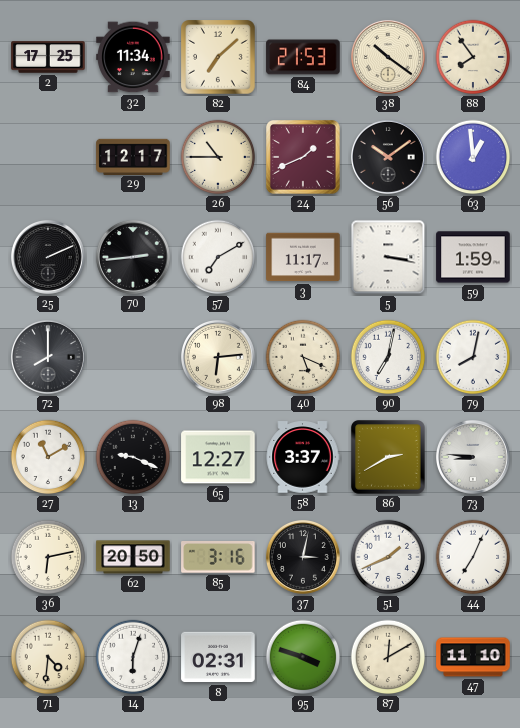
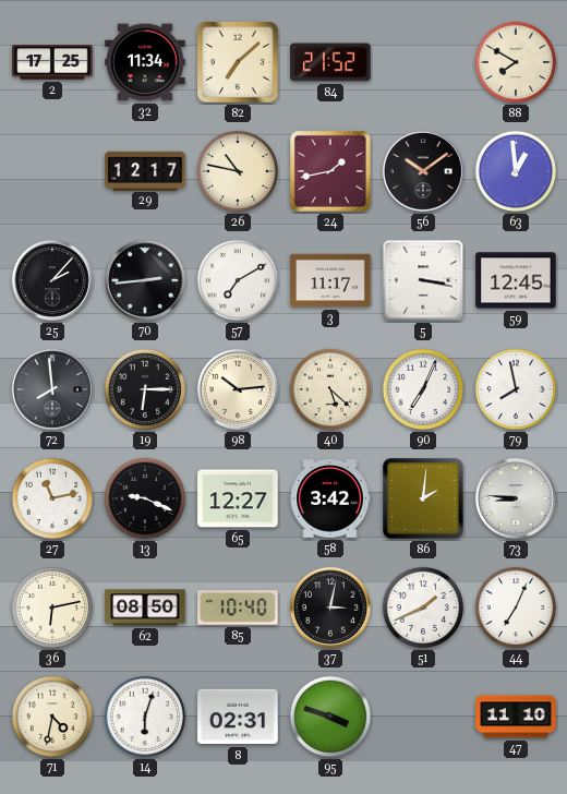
84: 21:53 -> 21:52
38: 10:21 -> none
88: 7:54 -> 7:50
26: 10:45 -> 10:47
24: 1:41 -> 1:43
25: 2:11 -> 2:07
59: 1:59 -> 12:45
72: 8:00 -> 7:59
19: none -> 6:15
98: 6:14 -> 10:14
40: 5:19 -> 5:22
90: 7:02 -> 7:04
79: 8:02 -> 7:58
27: 11:10 -> 11:13
58: 3:37 -> 3:42
86: 2:40 -> 2:01
62: 20:50 -> 08:50
85: 3:16 -> 10:40
71: 4:31 -> 4:32
87: 12:10 -> none
